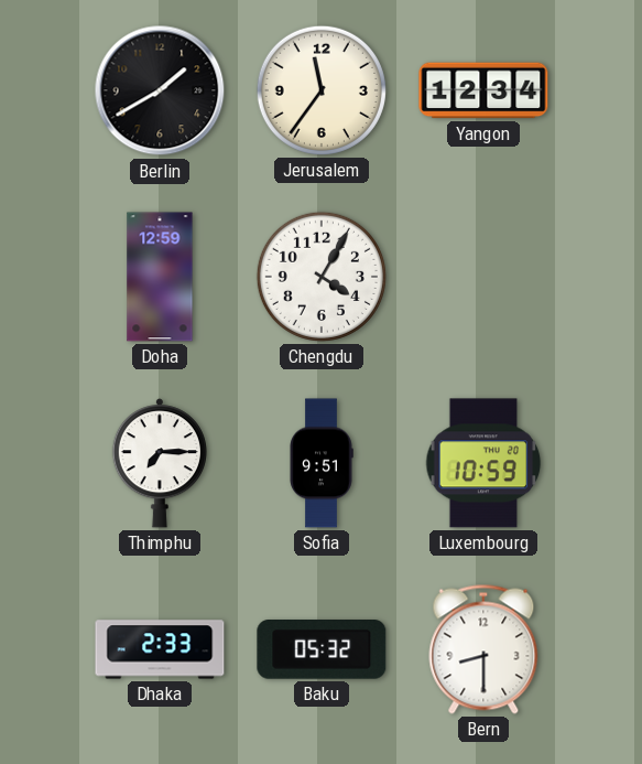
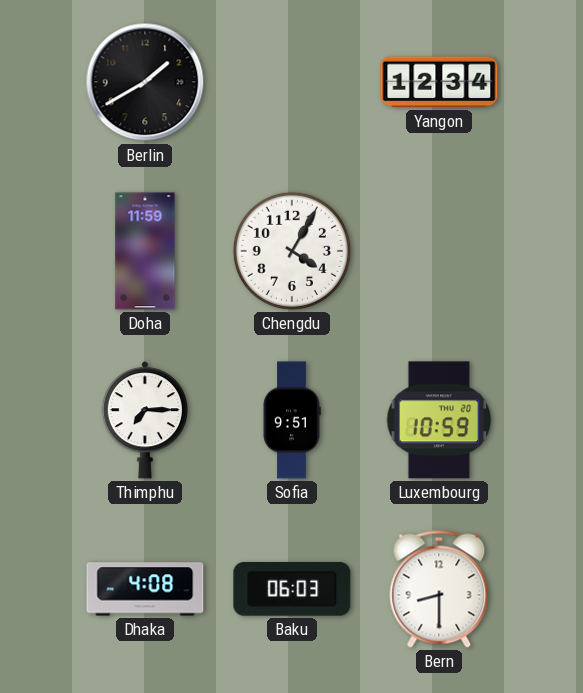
Jerusalem: 11:36 -> none
Doha: 12:59 -> 11:59
Dhaka: 2:33 -> 4:08
Baku: 05:32 -> 06:03
